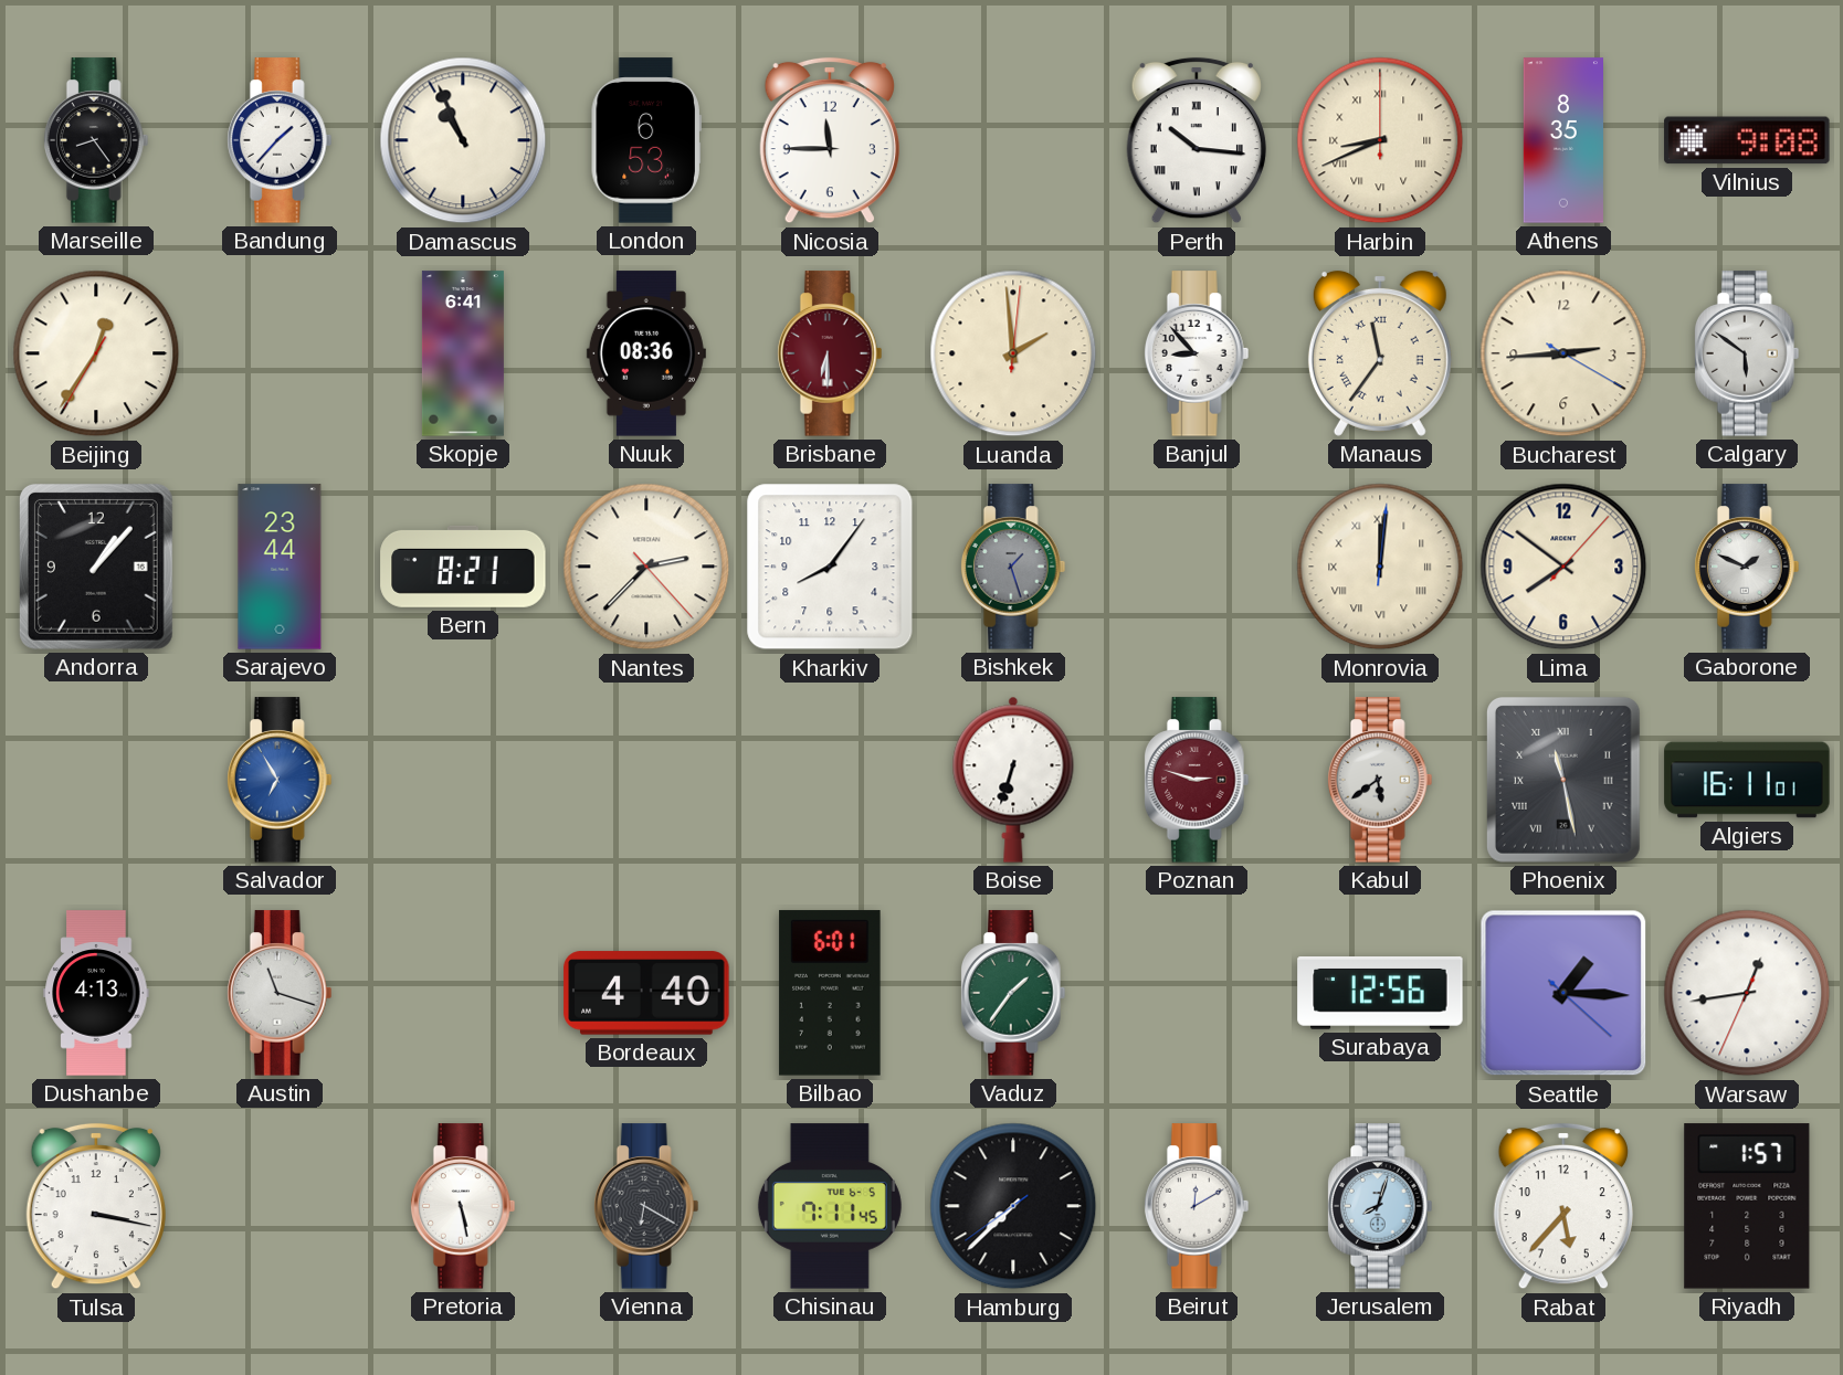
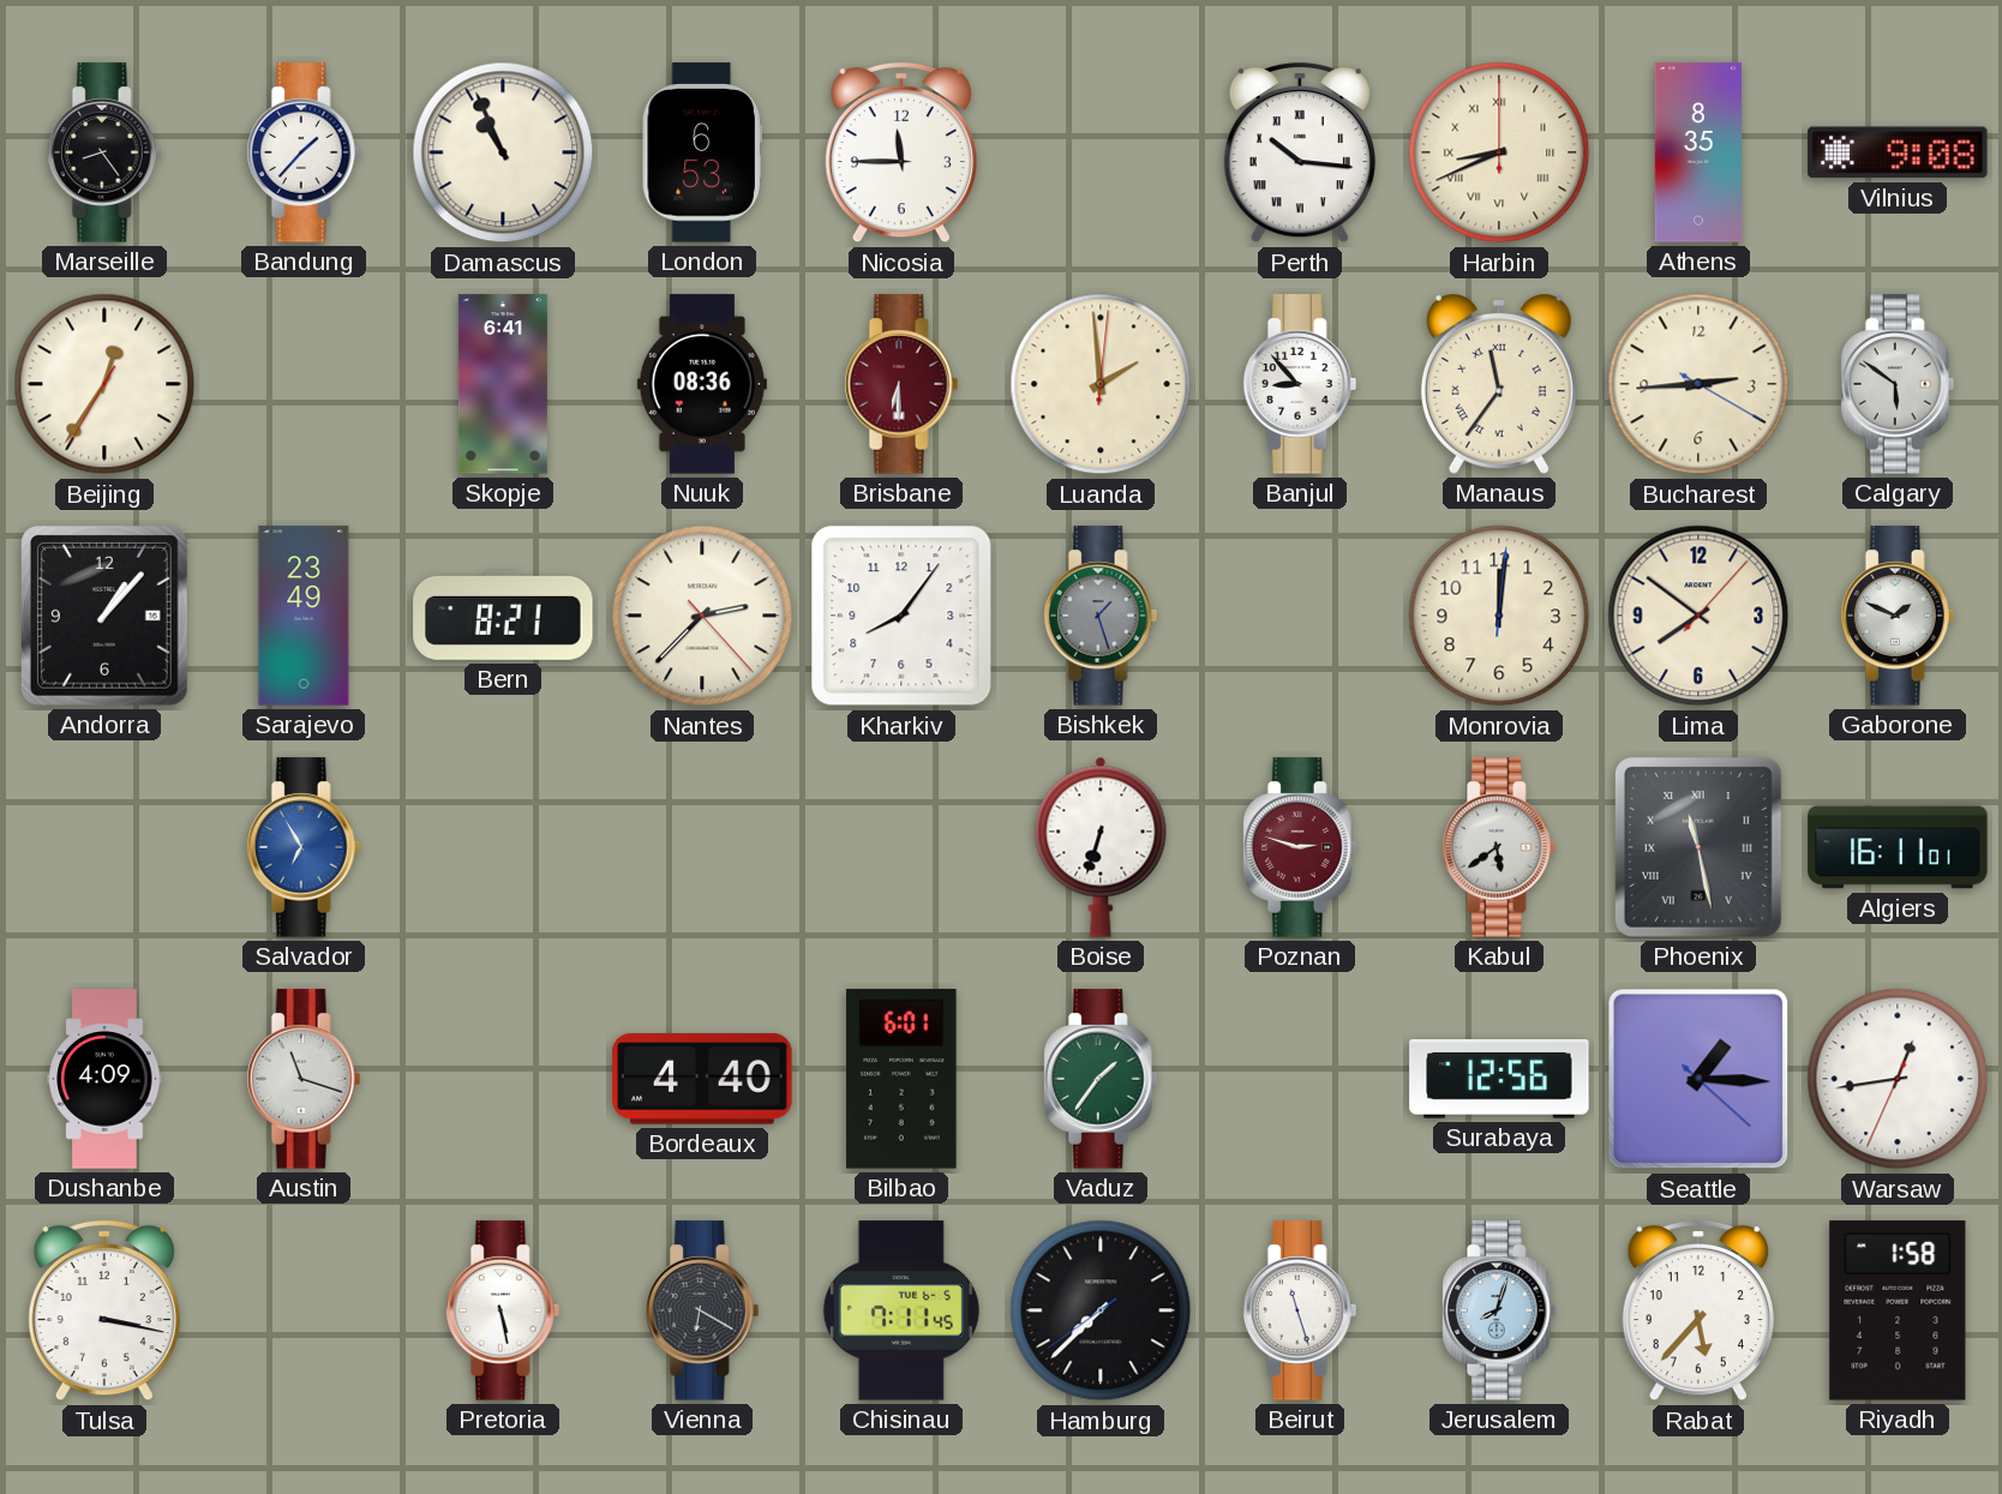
Sarajevo: 23:44 -> 23:49
Monrovia numerals: Roman -> Arabic
Dushanbe: 4:13 -> 4:09
Beirut: 12:10 -> 11:27
Riyadh: 1:57 -> 1:58
